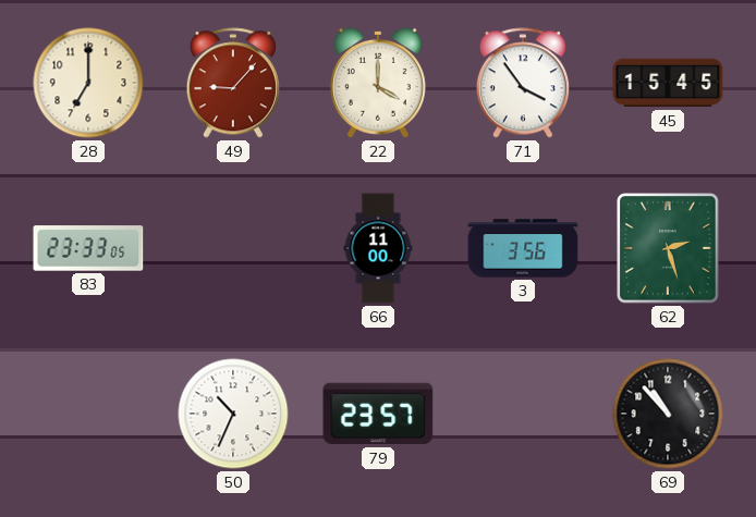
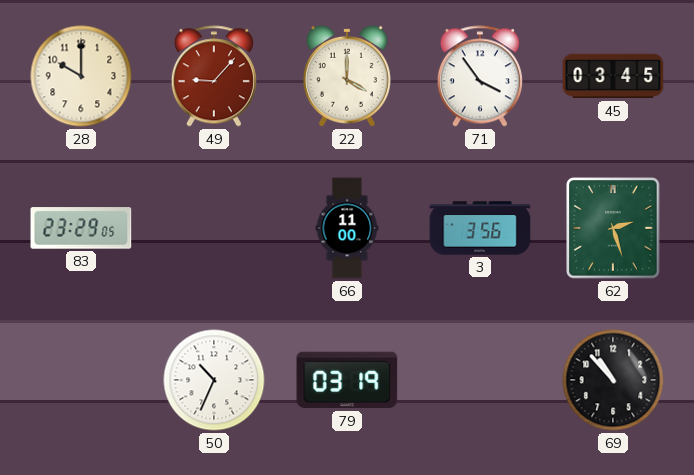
28: 7:00 -> 10:00
45: 15:45 -> 03:45
83: 23:33 -> 23:29
79: 23:57 -> 03:19
